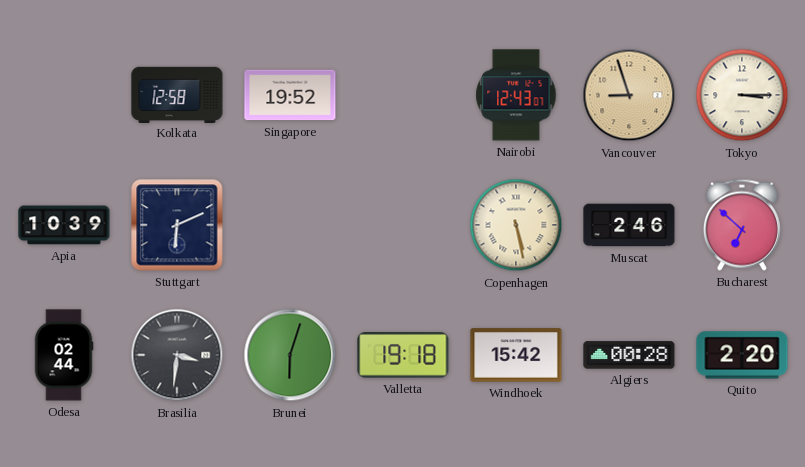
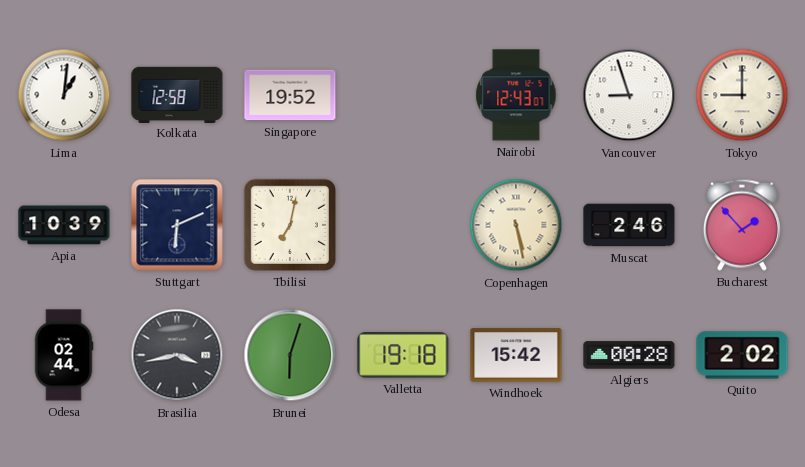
Lima: none -> 1:01
Vancouver dial: champagne -> white
Tokyo: 3:15 -> 9:00
Tbilisi: none -> 7:02
Bucharest: 6:52 -> 1:53
Brasilia: 3:31 -> 3:43
Quito: 2:20 -> 2:02
